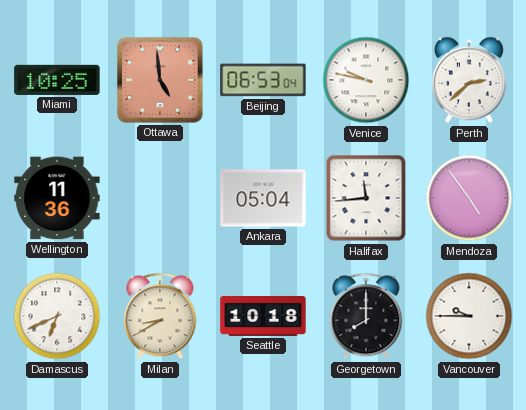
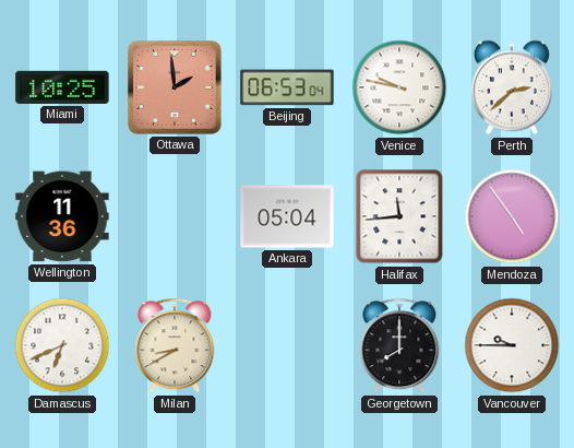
Ottawa: 4:59 -> 1:59
Seattle: 10:18 -> none
